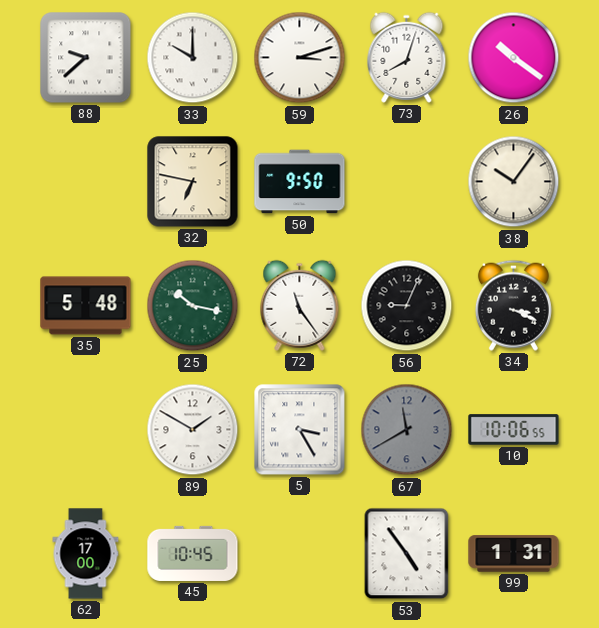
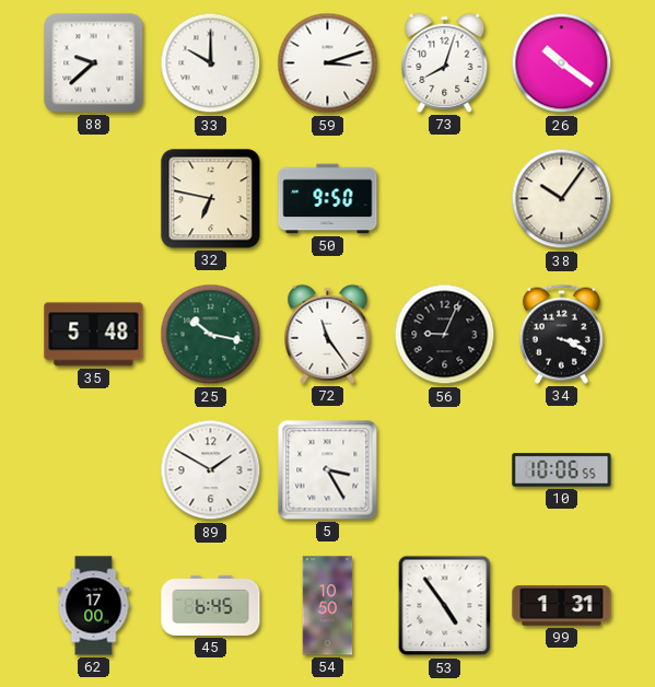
67: 11:40 -> none
45: 10:45 -> 6:45
54: none -> 10:50
